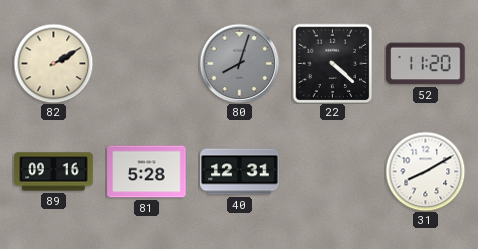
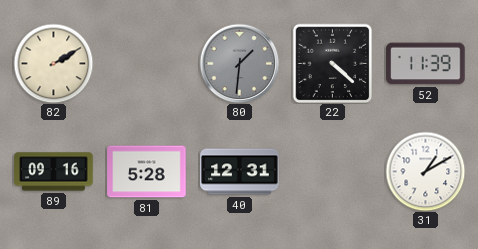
80: 8:03 -> 1:31
52: 11:20 -> 11:39
31: 8:10 -> 1:10
